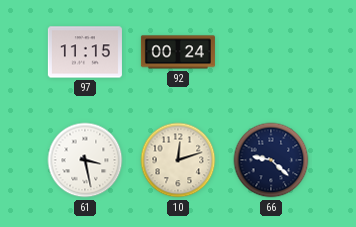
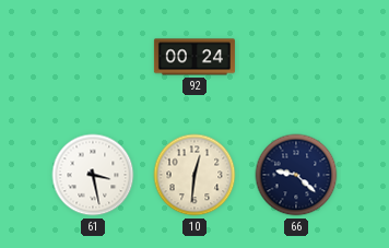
97: 11:15 -> none
10: 12:12 -> 12:31
